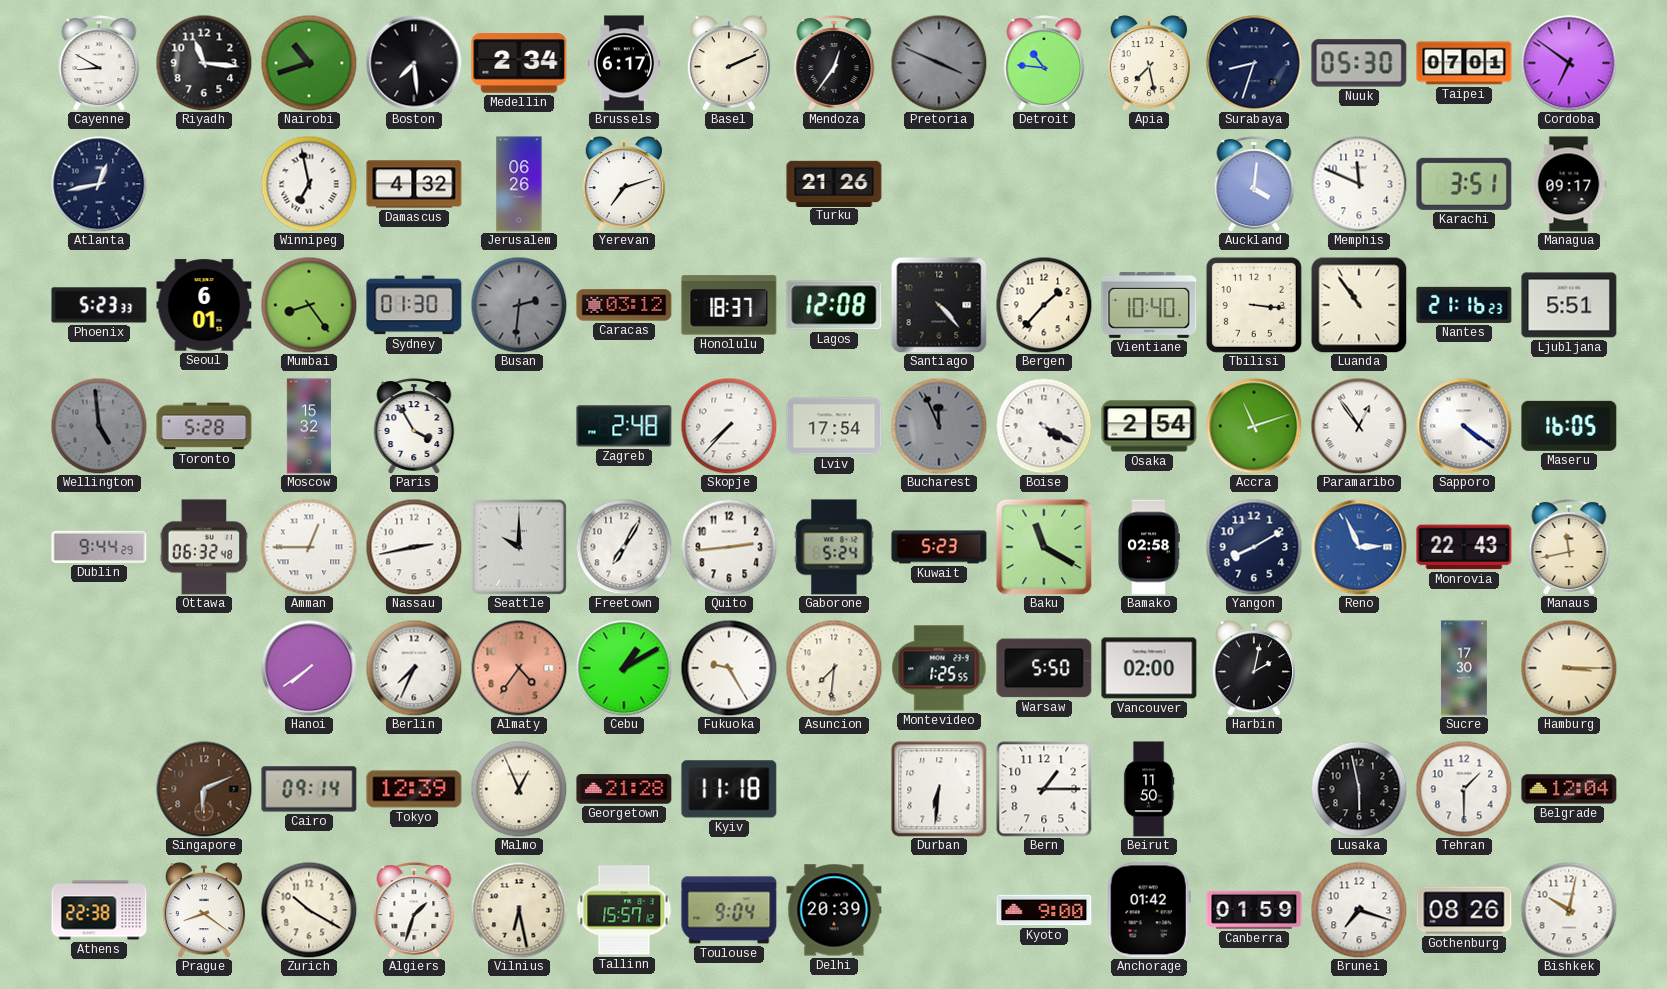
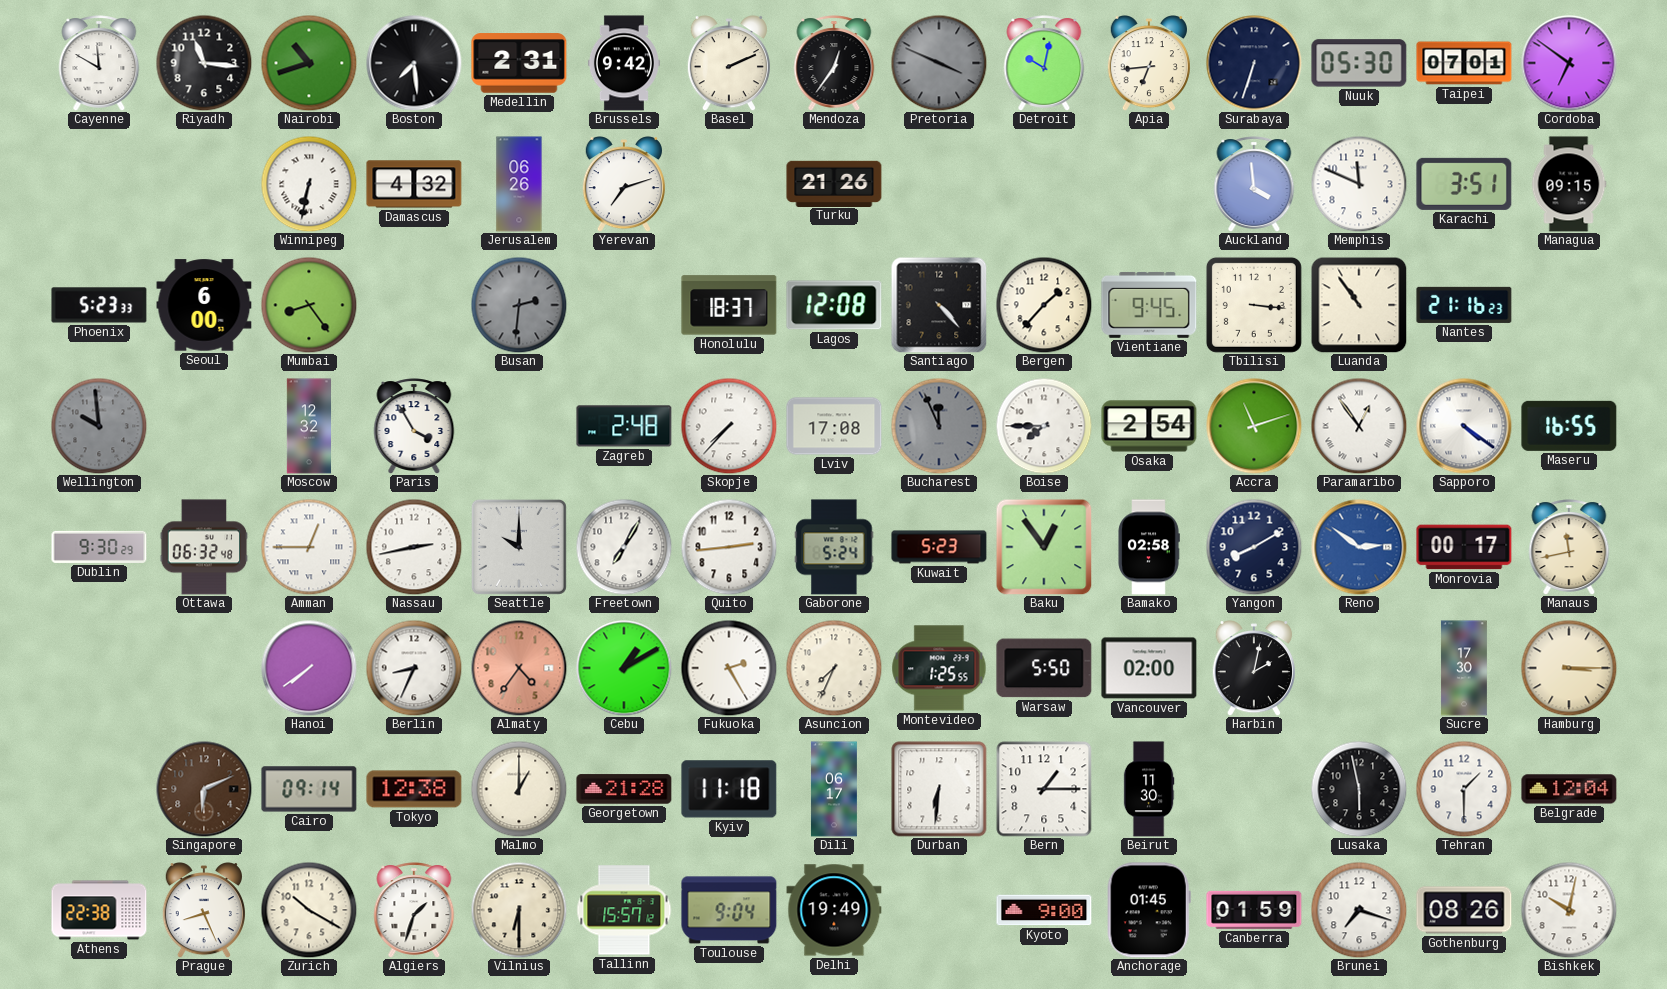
Cayenne: 8:50 -> 11:50
Medellin: 2:34 -> 2:31
Brussels: 6:17 -> 9:42
Detroit: 10:46 -> 10:02
Apia: 7:28 -> 6:44
Surabaya: 8:33 -> 6:33
Atlanta: 12:43 -> none
Winnipeg: 6:58 -> 6:32
Auckland: 4:01 -> 3:59
Managua: 09:17 -> 09:15
Seoul: 6:01 -> 6:00
Sydney: 01:30 -> none
Caracas: 03:12 -> none
Vientiane: 10:40 -> 9:45
Ljubljana: 5:51 -> none
Wellington: 4:59 -> 9:59
Toronto: 5:28 -> none
Moscow: 15:32 -> 12:32
Lviv: 17:54 -> 17:08
Boise: 4:20 -> 7:45
Maseru: 16:05 -> 16:55
Dublin: 9:44 -> 9:30
Baku: 11:20 -> 12:54
Reno: 2:56 -> 2:51
Monrovia: 22:43 -> 00:17
Berlin: 7:34 -> 8:34
Fukuoka: 9:25 -> 2:25
Asuncion: 7:31 -> 7:34
Tokyo: 12:39 -> 12:38
Malmo: 12:56 -> 1:00
Dili: none -> 06:17
Beirut: 11:50 -> 11:30
Prague: 8:21 -> 8:26
Vilnius: 6:28 -> 6:30
Delhi: 20:39 -> 19:49
Anchorage: 01:42 -> 01:45
